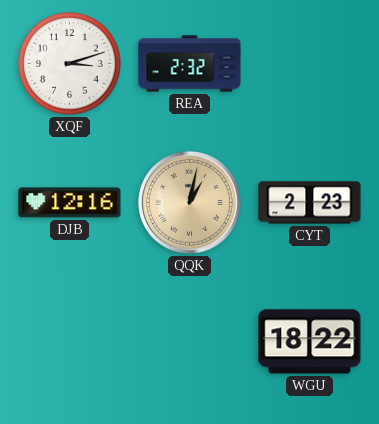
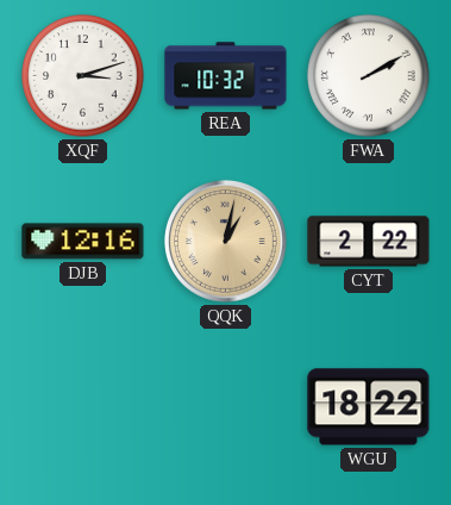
REA: 2:32 -> 10:32
FWA: none -> 2:10
CYT: 2:23 -> 2:22
